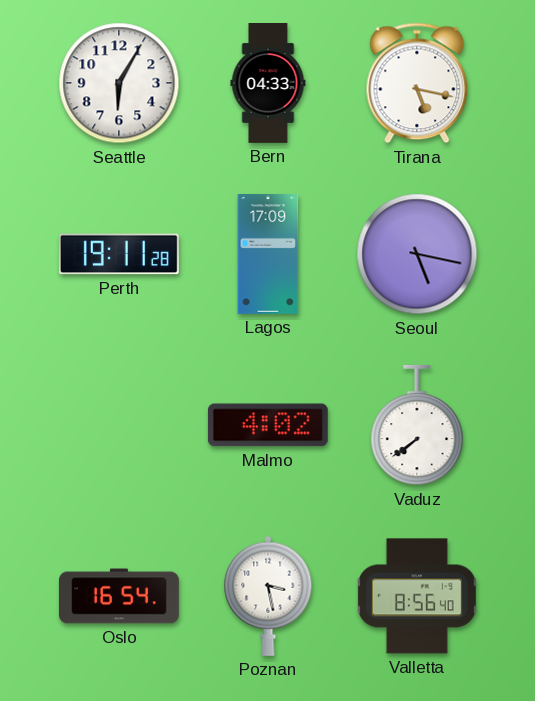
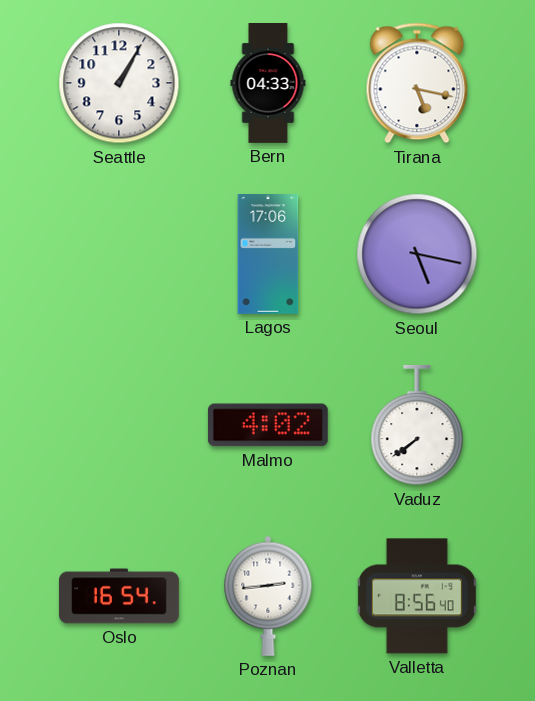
Seattle: 6:05 -> 1:05
Perth: 19:11 -> none
Lagos: 17:09 -> 17:06
Poznan: 3:28 -> 2:44
